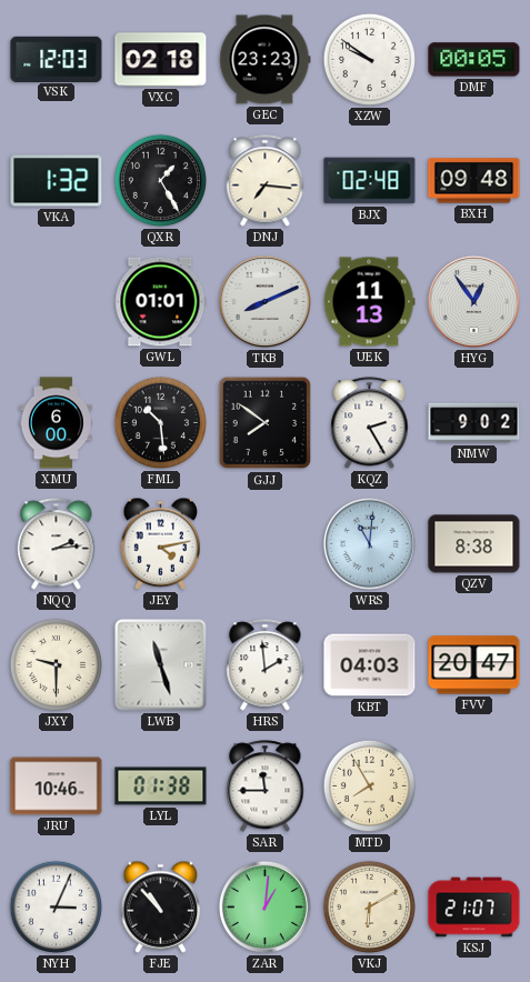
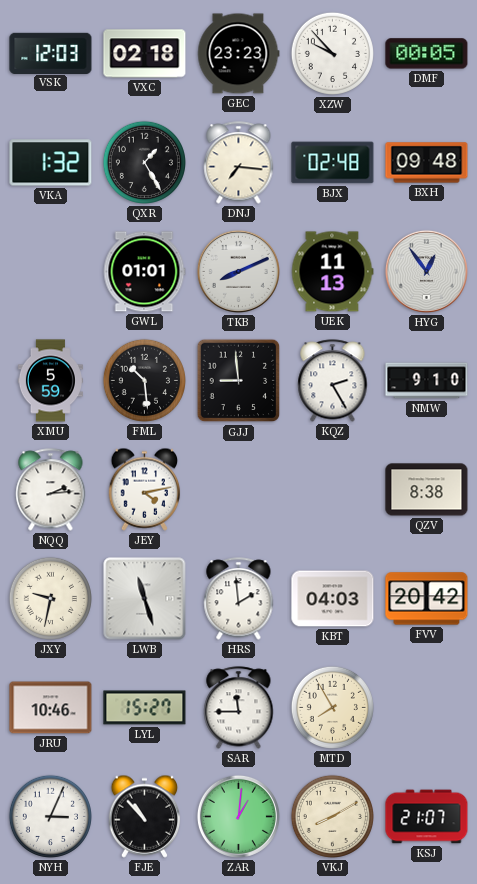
XZW: 9:51 -> 9:53
XMU: 6:00 -> 5:59
GJJ: 7:51 -> 8:59
NMW: 9:02 -> 9:10
WRS: 11:01 -> none
JXY: 9:30 -> 9:32
FVV: 20:47 -> 20:42
LYL: 01:38 -> 15:27
VKJ: 6:10 -> 8:10
